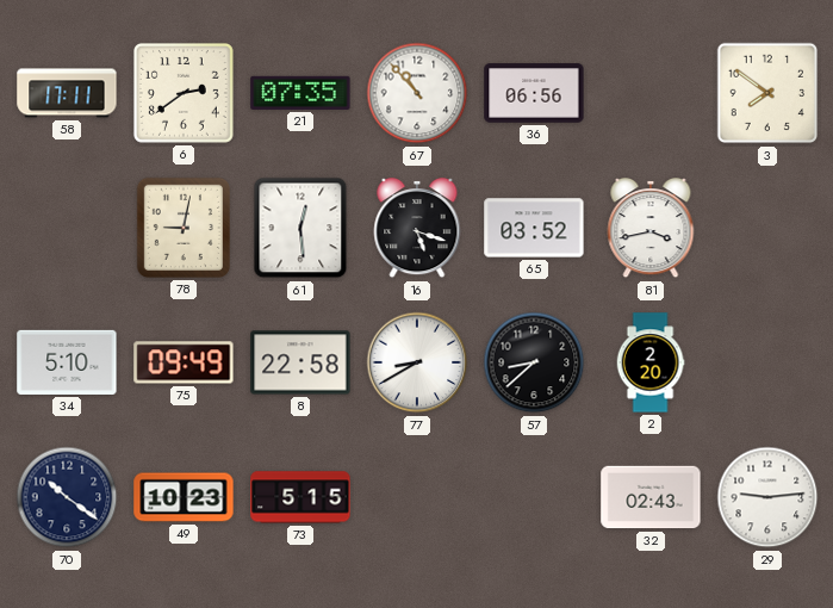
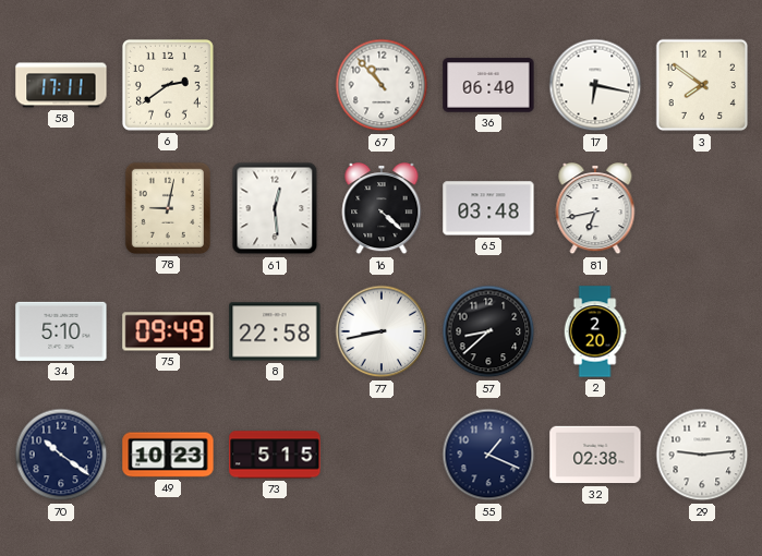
21: 07:35 -> none
36: 06:56 -> 06:40
17: none -> 6:17
16: 5:18 -> 4:22
65: 03:52 -> 03:48
81: 3:43 -> 6:43
77: 8:40 -> 8:43
55: none -> 1:19
32: 02:43 -> 02:38
